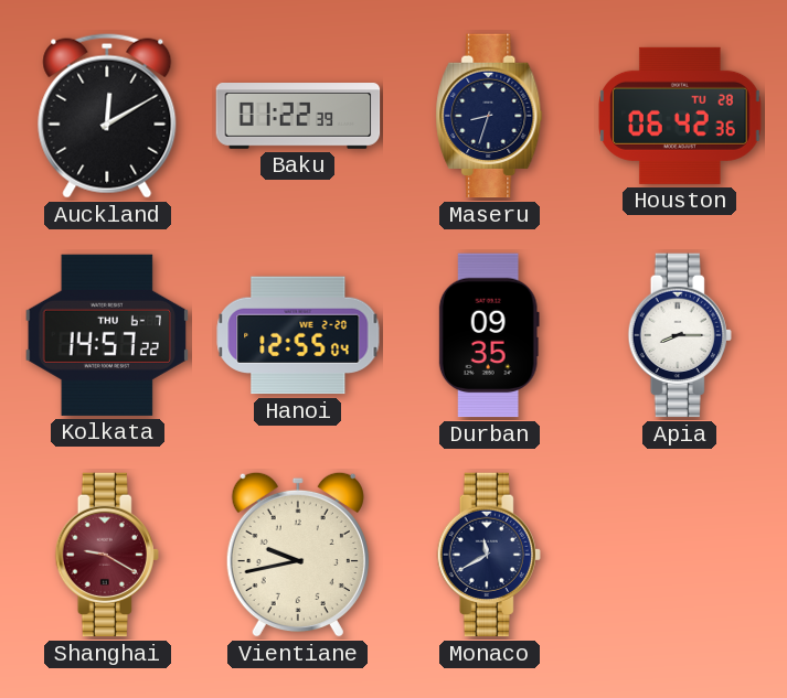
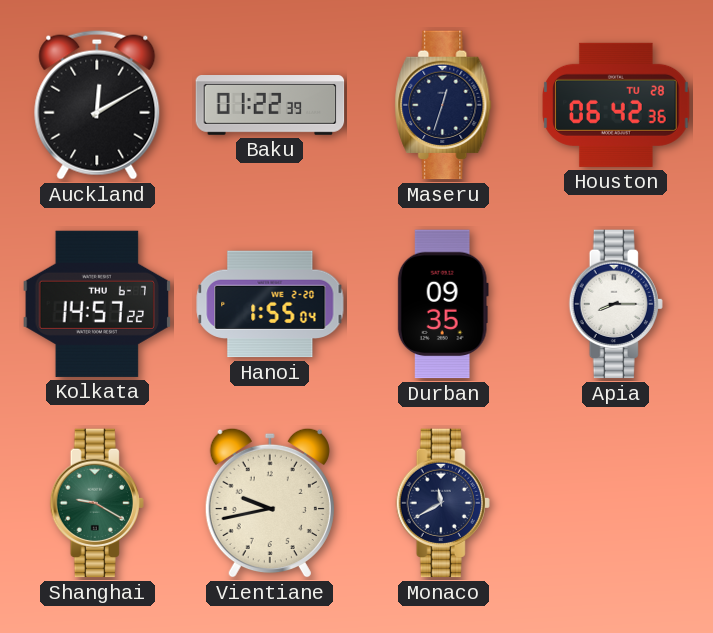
Maseru: 8:33 -> 12:33
Hanoi: 12:55 -> 1:55
Shanghai dial: burgundy -> green
